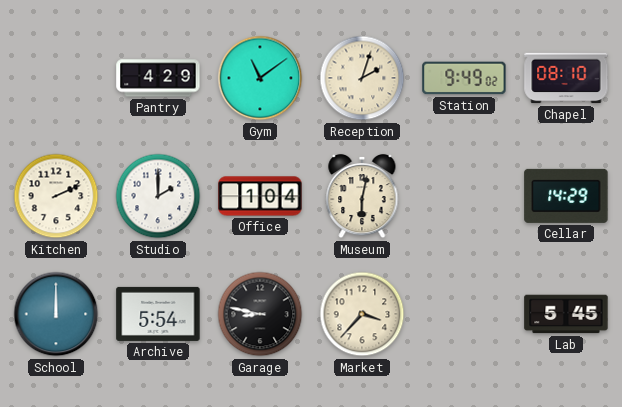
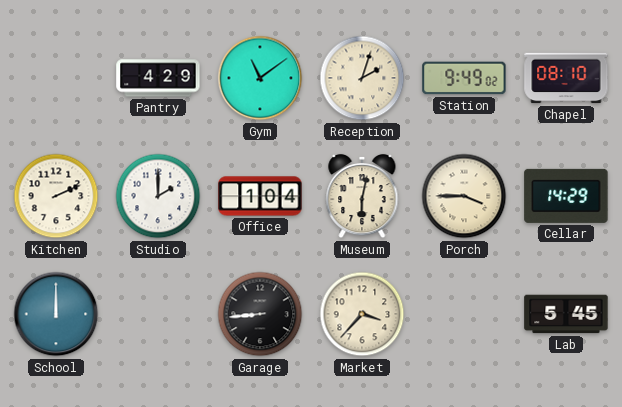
Porch: none -> 3:45
Archive: 5:54 -> none
Garage: 8:47 -> 8:44
